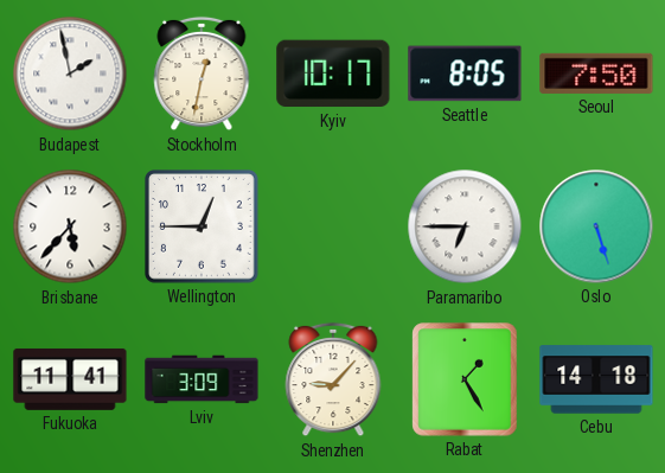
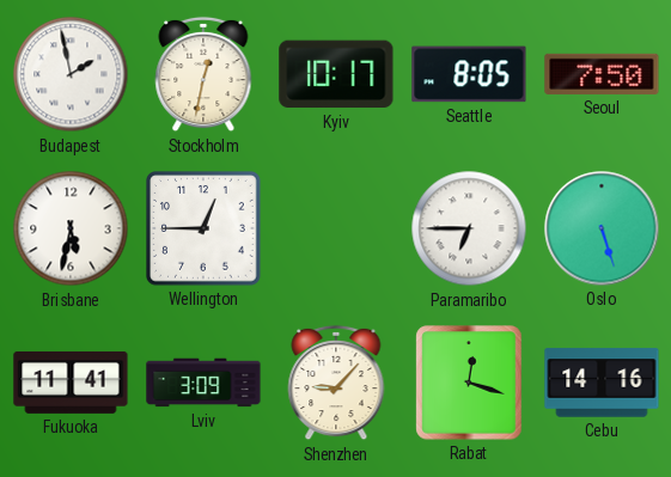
Brisbane: 5:37 -> 5:32
Rabat: 1:25 -> 12:18
Cebu: 14:18 -> 14:16
